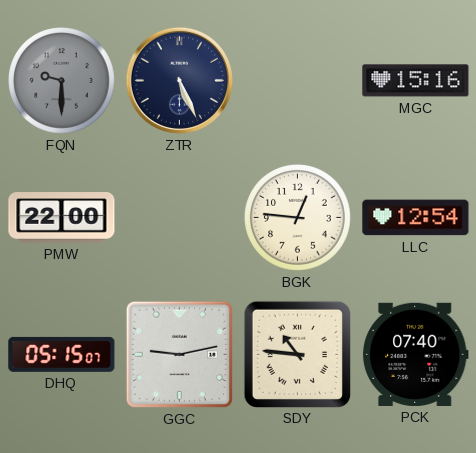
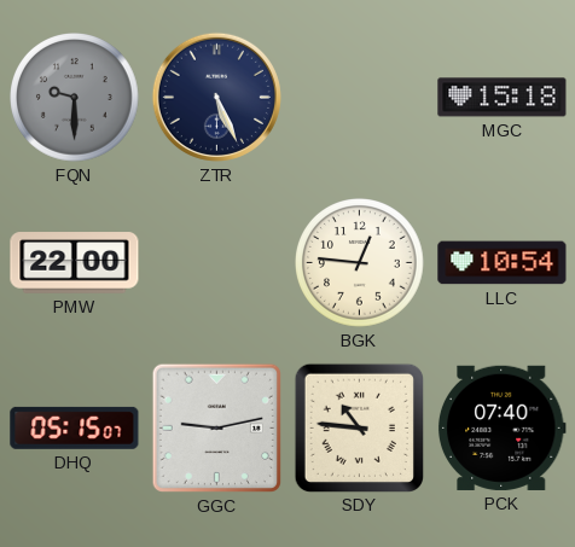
MGC: 15:16 -> 15:18
LLC: 12:54 -> 10:54
